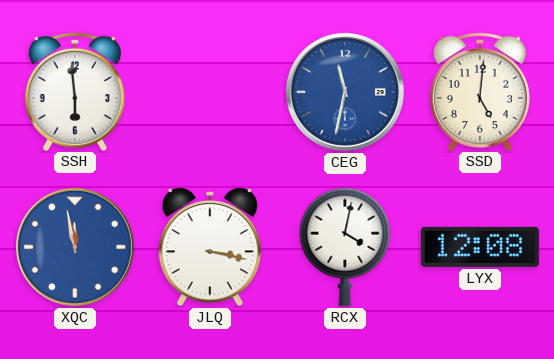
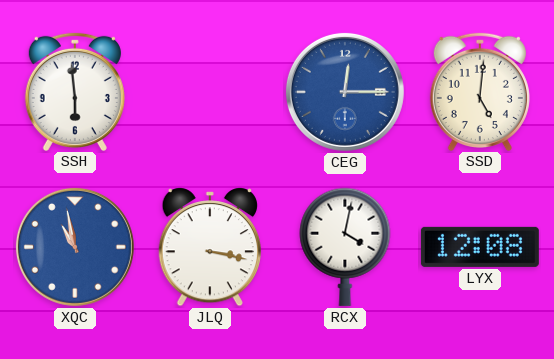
CEG: 11:32 -> 12:15
XQC: 11:58 -> 10:58
